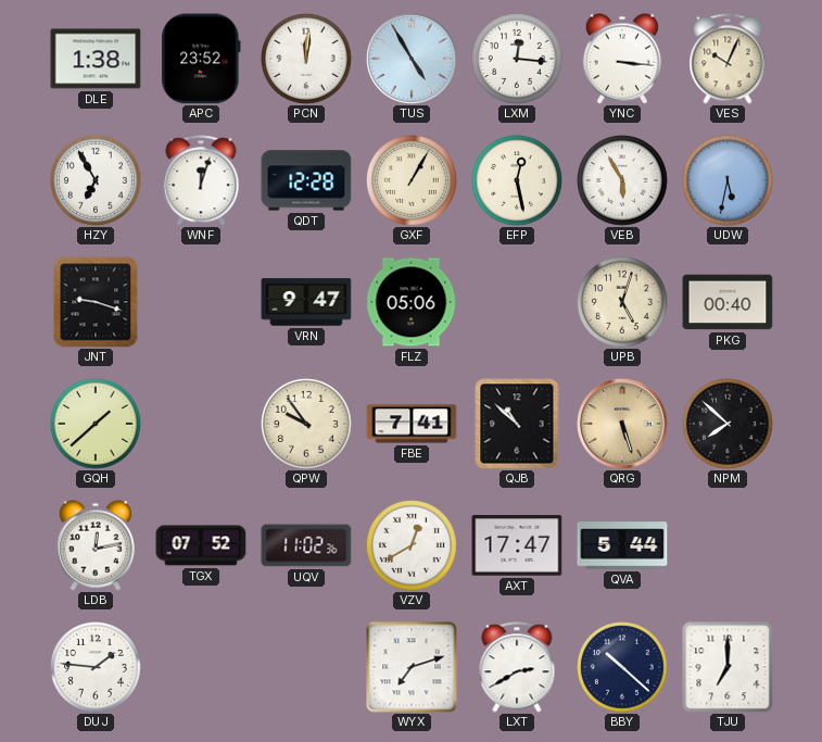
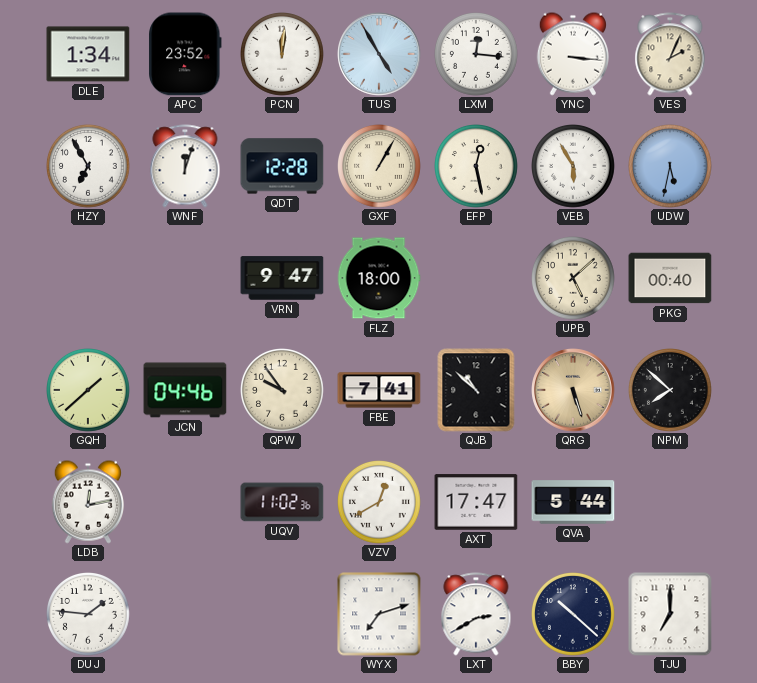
DLE: 1:38 -> 1:34
VES: 10:04 -> 2:04
JNT: 9:18 -> none
FLZ: 05:06 -> 18:00
UPB: 5:03 -> 5:08
JCN: none -> 04:46
TGX: 07:52 -> none
